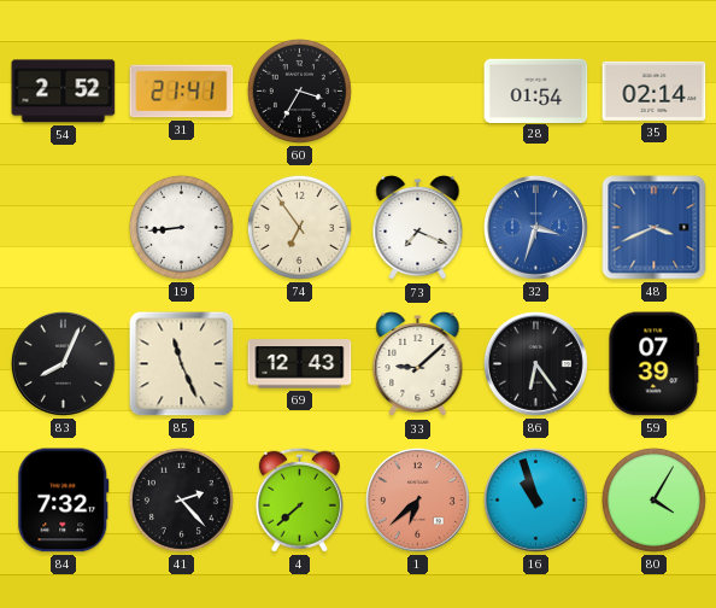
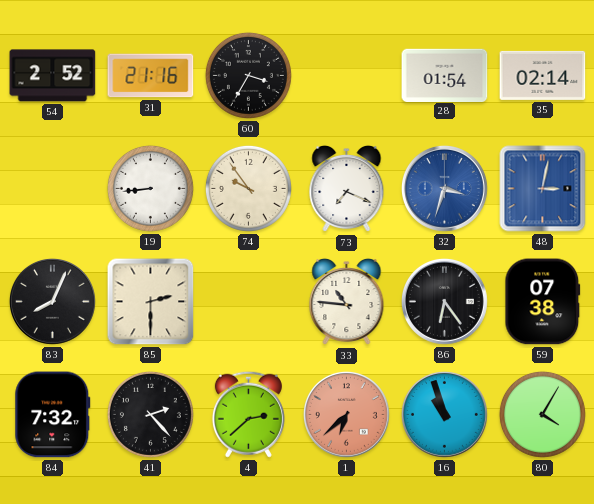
31: 21:41 -> 21:16
74: 6:54 -> 9:54
48: 3:41 -> 3:02
85: 11:26 -> 2:30
69: 12:43 -> none
33: 9:08 -> 10:46
59: 07:39 -> 07:38
4: 7:38 -> 2:38
